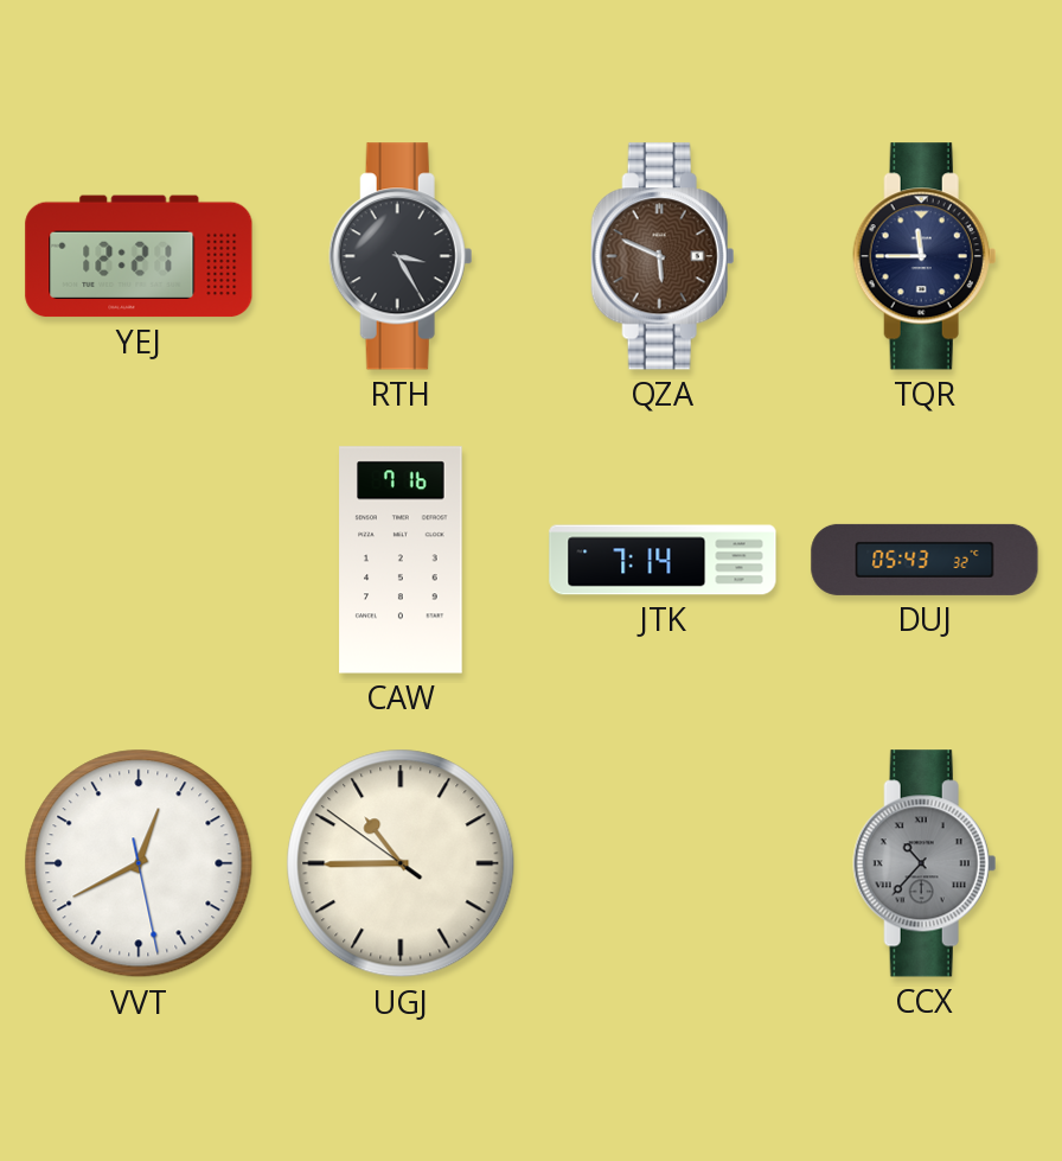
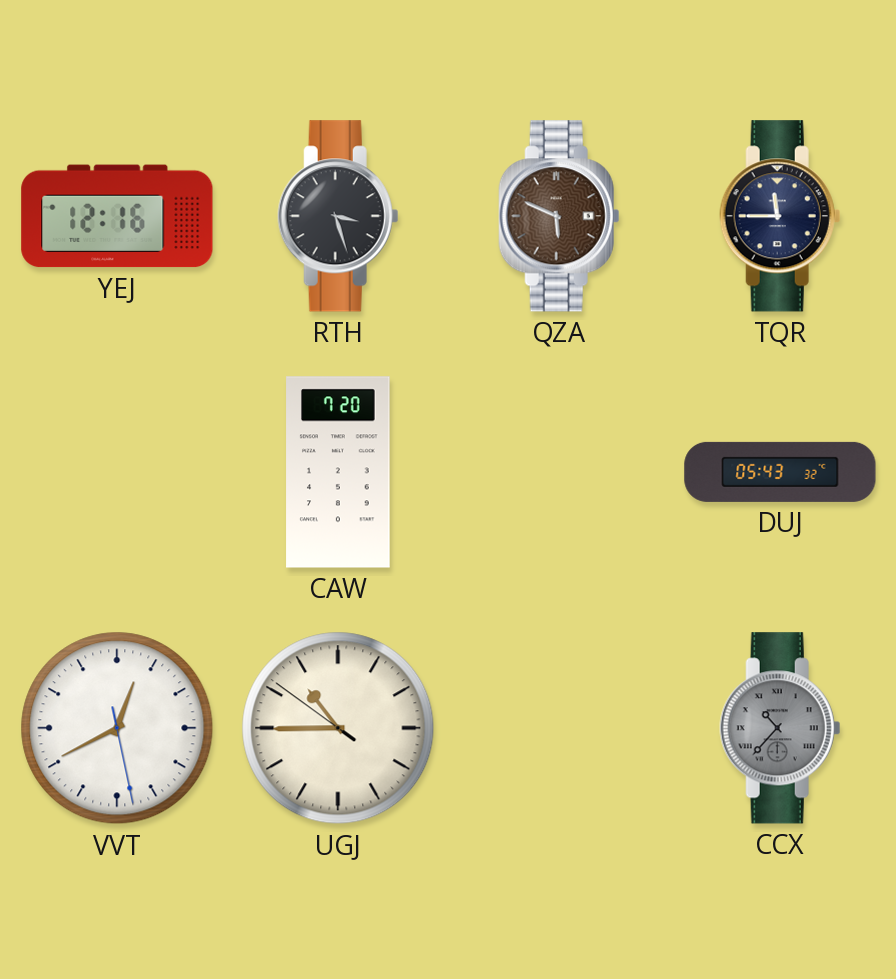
YEJ: 12:21 -> 12:16
RTH: 3:25 -> 3:27
CAW: 7:16 -> 7:20
JTK: 7:14 -> none
